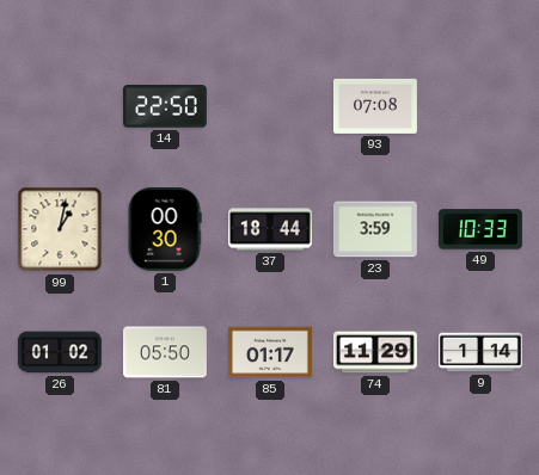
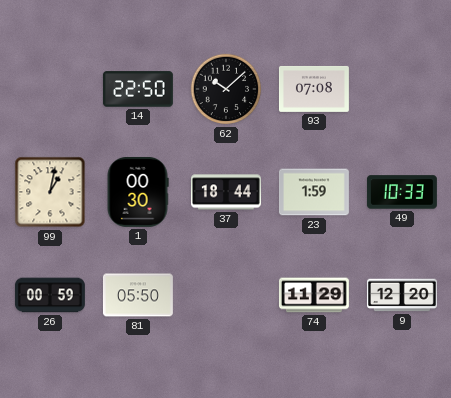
62: none -> 10:08
23: 3:59 -> 1:59
26: 01:02 -> 00:59
85: 01:17 -> none
9: 1:14 -> 12:20
